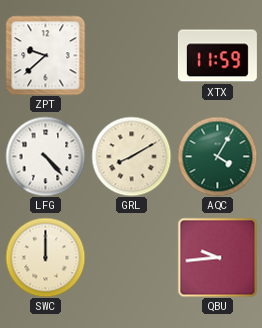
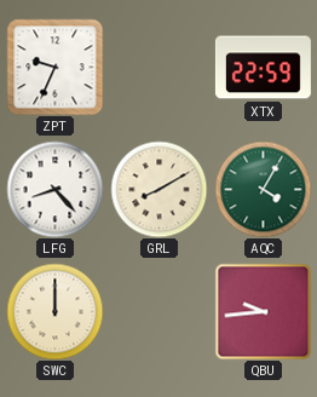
ZPT: 9:38 -> 9:34
XTX: 11:59 -> 22:59
LFG: 4:23 -> 8:23
